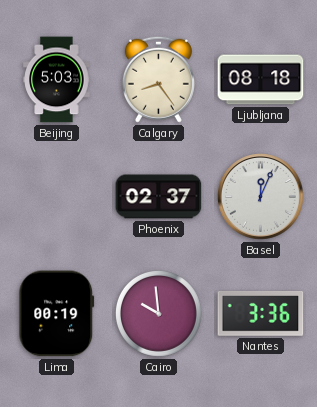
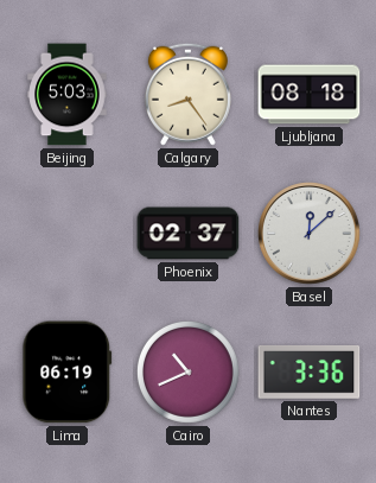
Basel: 12:04 -> 12:08
Lima: 00:19 -> 06:19
Cairo: 9:59 -> 10:41
